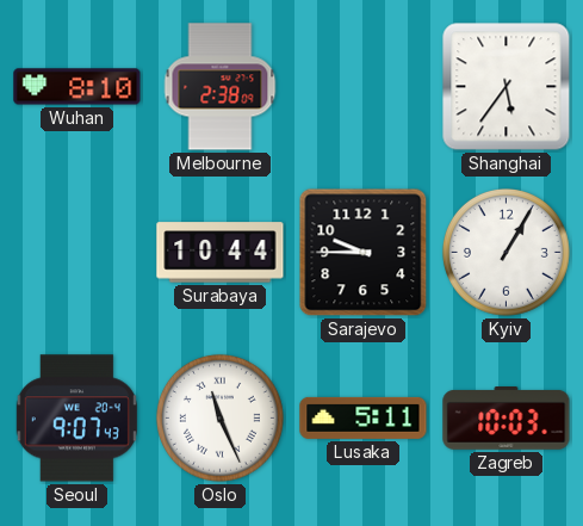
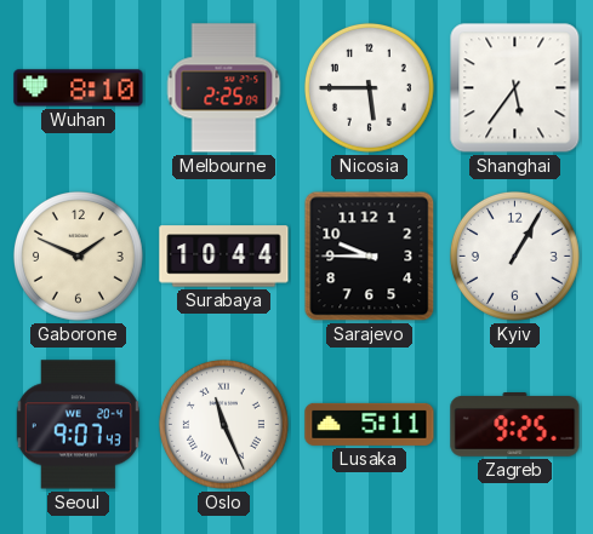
Melbourne: 2:38 -> 2:25
Nicosia: none -> 5:45
Gaborone: none -> 1:49
Zagreb: 10:03 -> 9:25
